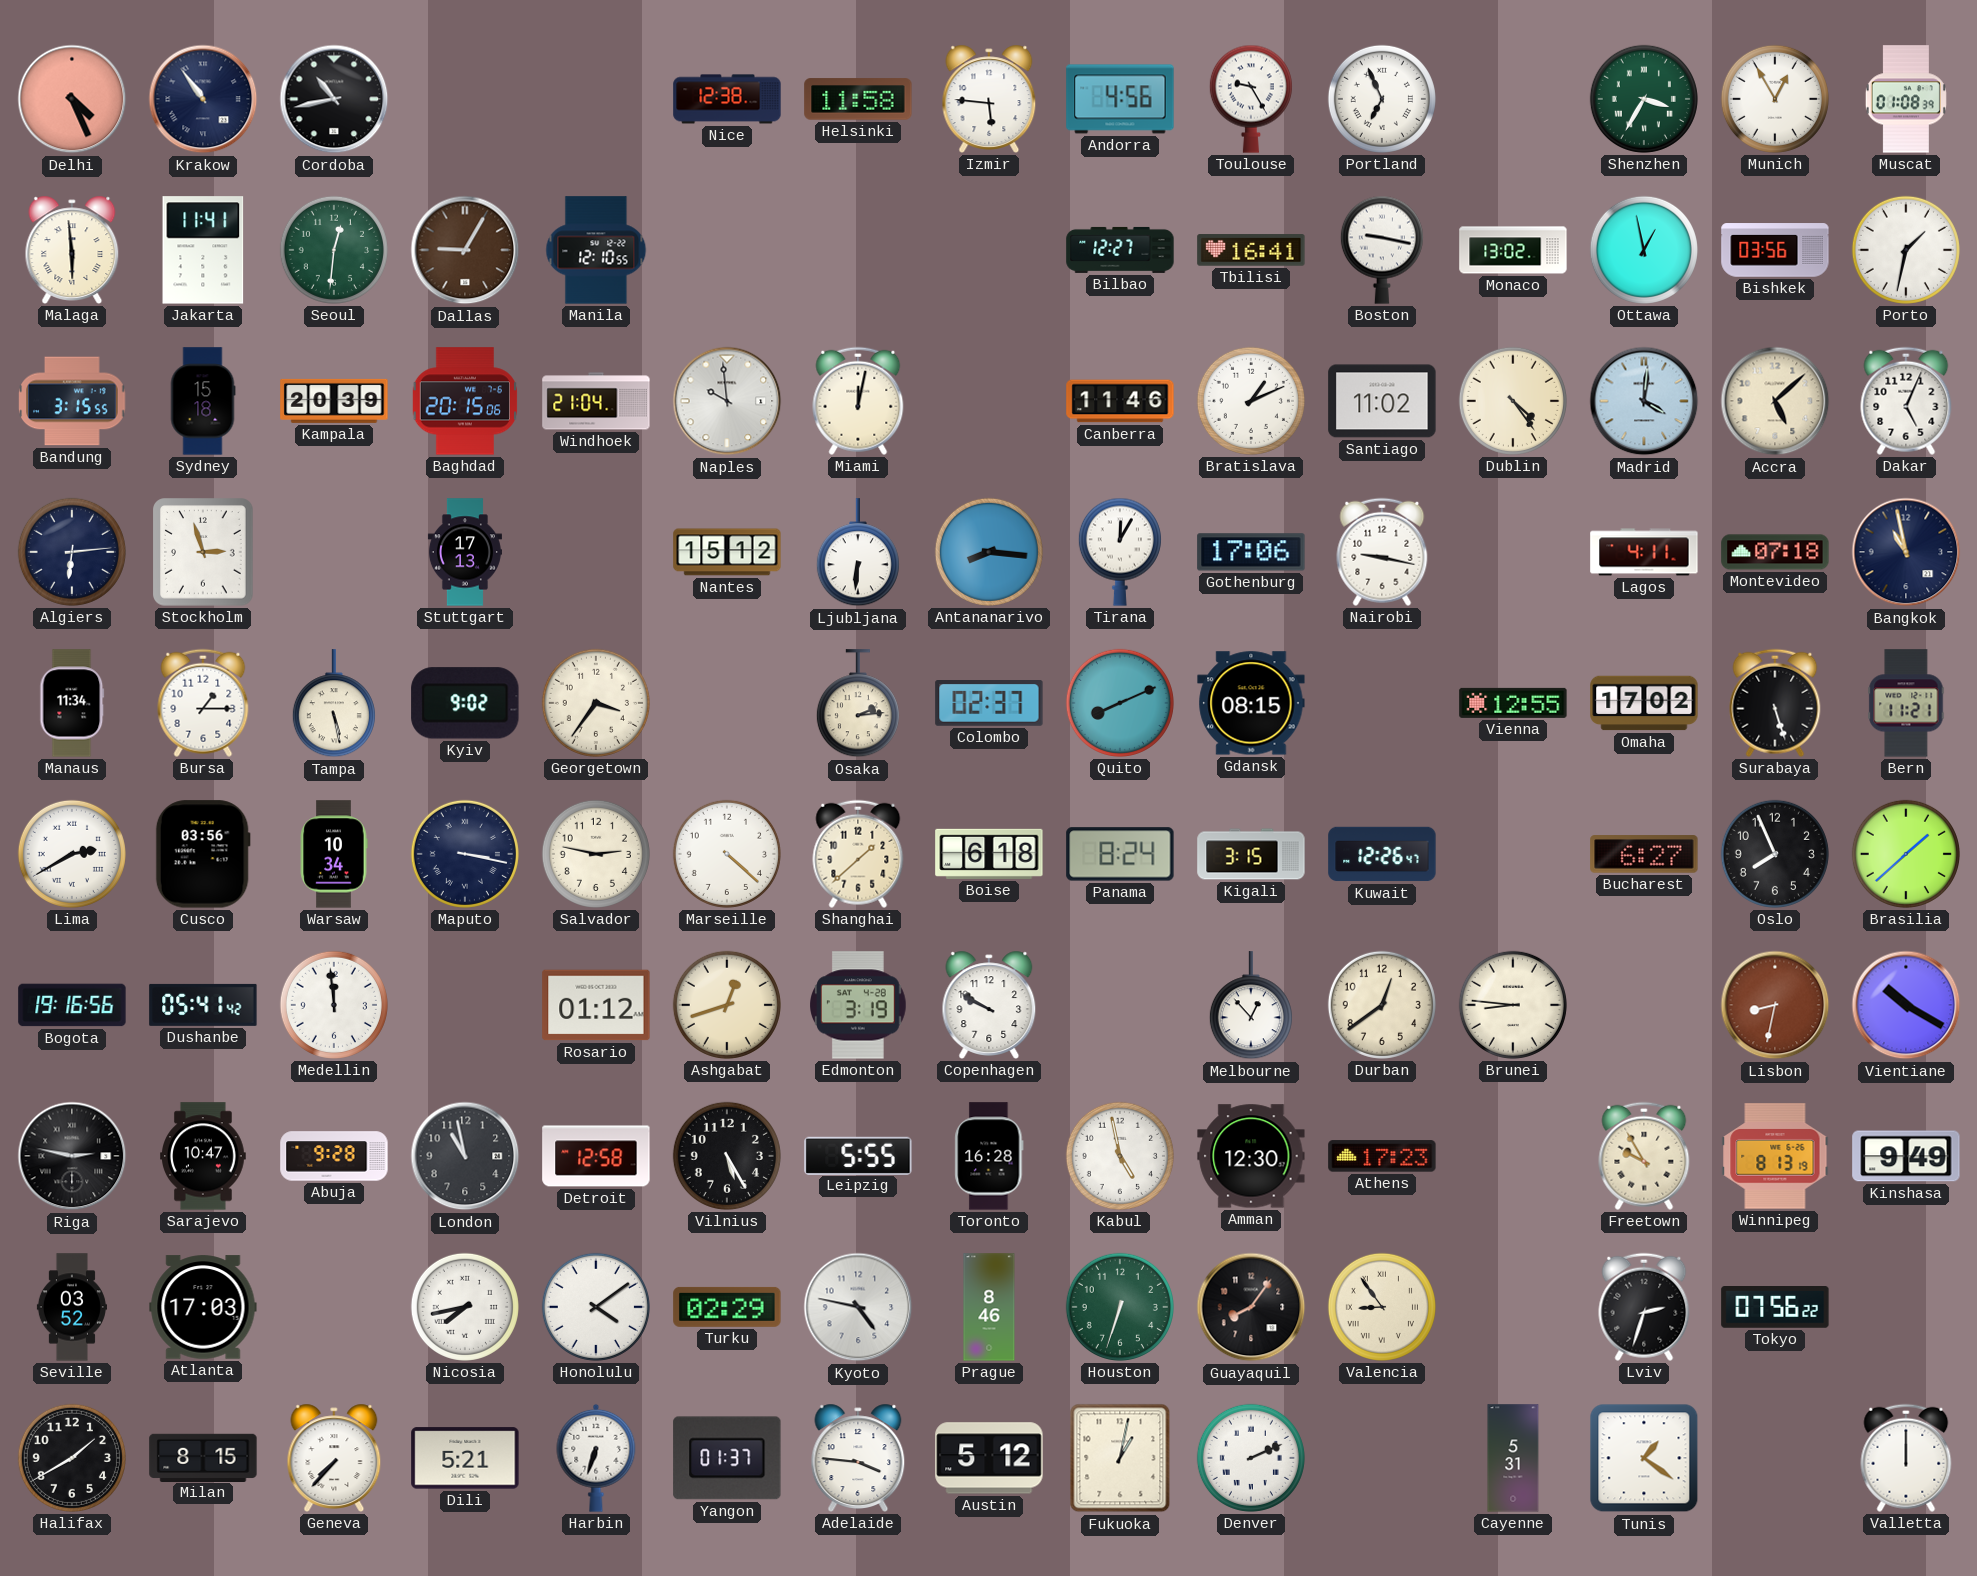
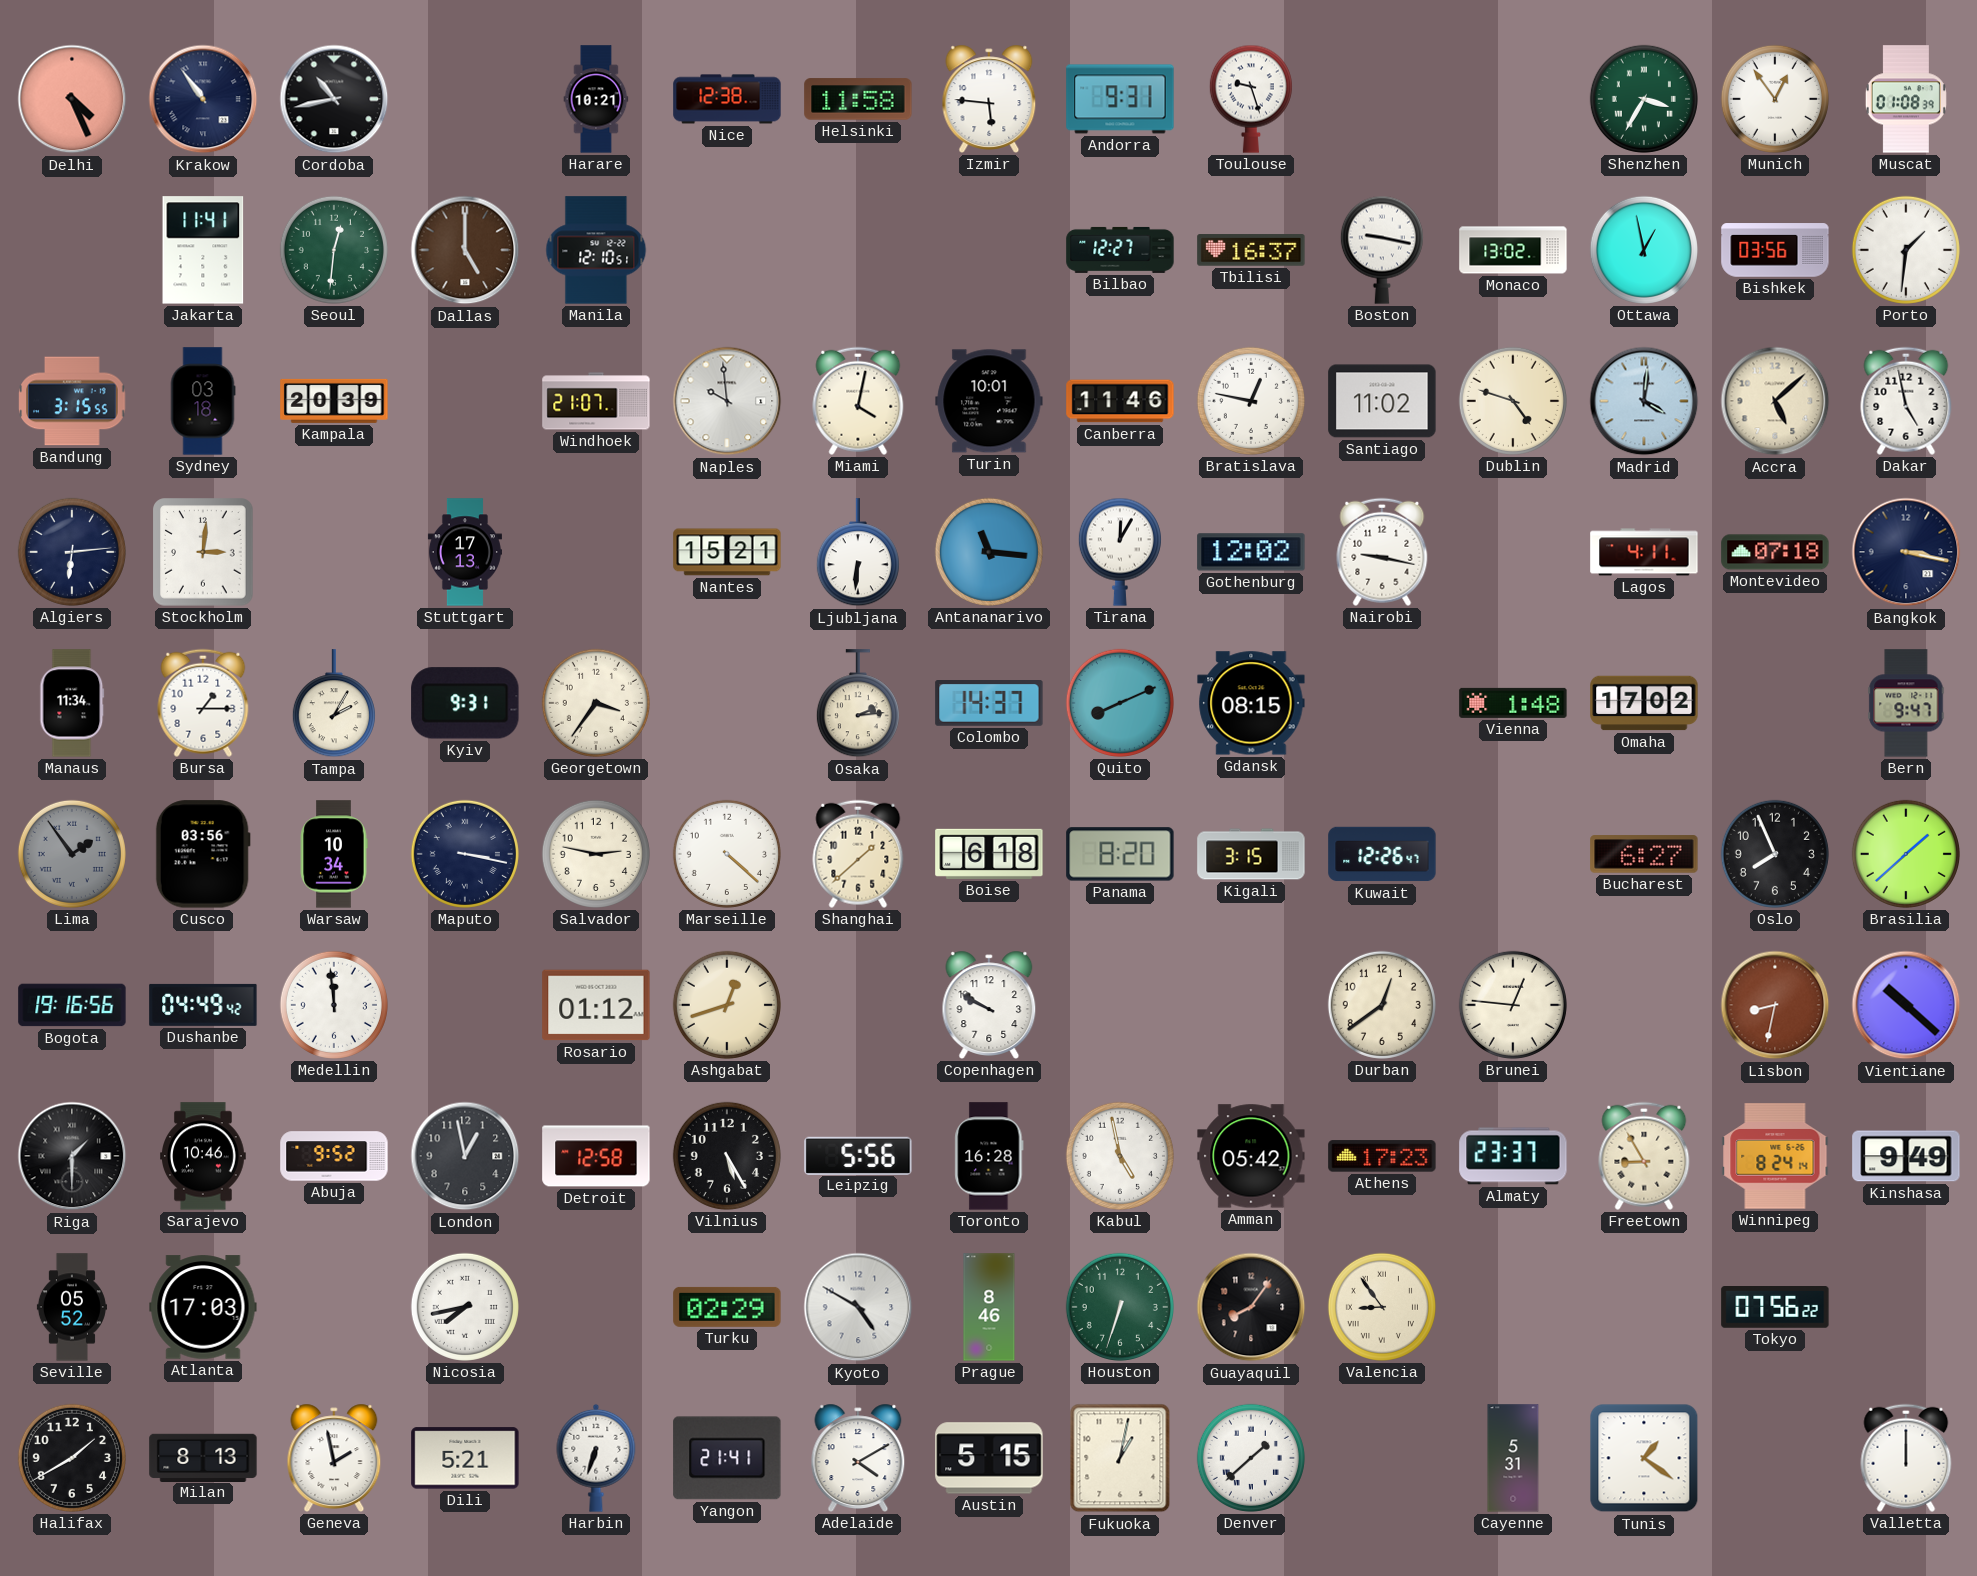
Harare: none -> 10:21
Andorra: 4:56 -> 9:31
Toulouse: 9:25 -> 9:27
Portland: 6:56 -> none
Munich: 12:55 -> 12:54
Malaga: 5:59 -> none
Dallas: 9:05 -> 5:00
Manila: 12:10:55 -> 12:10:51
Tbilisi: 16:41 -> 16:37
Porto: 1:32 -> 1:31
Sydney: 15:18 -> 03:18
Baghdad: 20:15 -> none
Windhoek: 21:04 -> 21:07
Miami: 12:02 -> 4:02
Turin: none -> 10:01
Bratislava: 1:11 -> 12:47
Dublin: 4:24 -> 4:48
Dakar: 5:04 -> 4:58
Stockholm: 2:57 -> 3:01
Nantes: 15:12 -> 15:21
Antananarivo: 8:16 -> 11:16
Gothenburg: 17:06 -> 12:02
Bangkok: 10:58 -> 3:17
Tampa: 5:28 -> 2:05
Kyiv: 9:02 -> 9:31
Colombo: 02:37 -> 14:37
Vienna: 12:55 -> 1:48
Surabaya: 5:27 -> none
Bern: 11:21 -> 9:47
Lima: 2:40 -> 1:54
Lima dial: white -> grey
Panama: 8:24 -> 8:20
Dushanbe: 05:41 -> 04:49
Edmonton: 3:19 -> none
Melbourne: 12:53 -> none
Brunei: 8:46 -> 12:46
Vientiane: 10:20 -> 10:22
Riga: 2:47 -> 1:30
Sarajevo: 10:47 -> 10:46
Abuja: 9:28 -> 9:52
London: 10:58 -> 12:58
Leipzig: 5:55 -> 5:56
Amman: 12:30 -> 05:42
Almaty: none -> 23:37
Freetown: 9:55 -> 8:55
Winnipeg: 8:13 -> 8:24
Seville: 03:52 -> 05:52
Honolulu: 4:09 -> none
Kyoto: 4:47 -> 4:50
Lviv: 2:33 -> none
Milan: 8:15 -> 8:13
Geneva: 7:37 -> 1:58
Yangon: 01:37 -> 21:41
Adelaide: 3:46 -> 4:10
Austin: 5:12 -> 5:15
Denver: 2:11 -> 1:38
